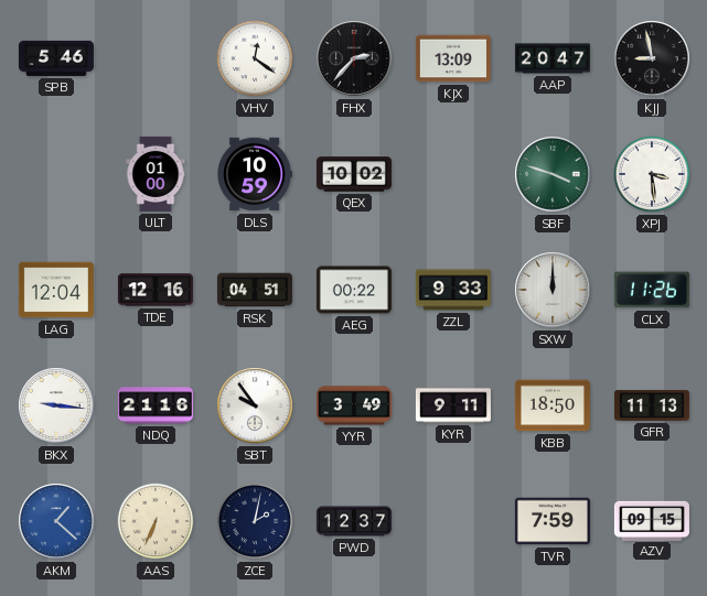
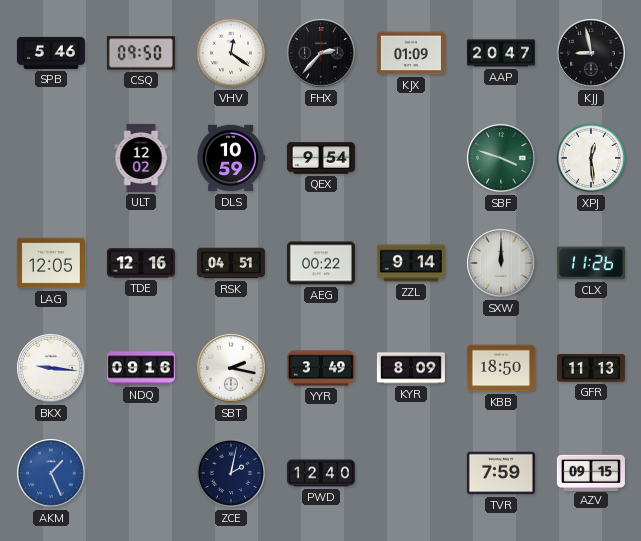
CSQ: none -> 09:50
KJX: 13:09 -> 01:09
ULT: 01:00 -> 12:02
QEX: 10:02 -> 9:54
XPJ: 3:29 -> 12:29
LAG: 12:04 -> 12:05
ZZL: 9:33 -> 9:14
NDQ: 21:16 -> 09:16
SBT: 9:54 -> 2:17
KYR: 9:11 -> 8:09
AKM: 1:22 -> 1:26
AAS: 6:34 -> none
PWD: 12:37 -> 12:40
